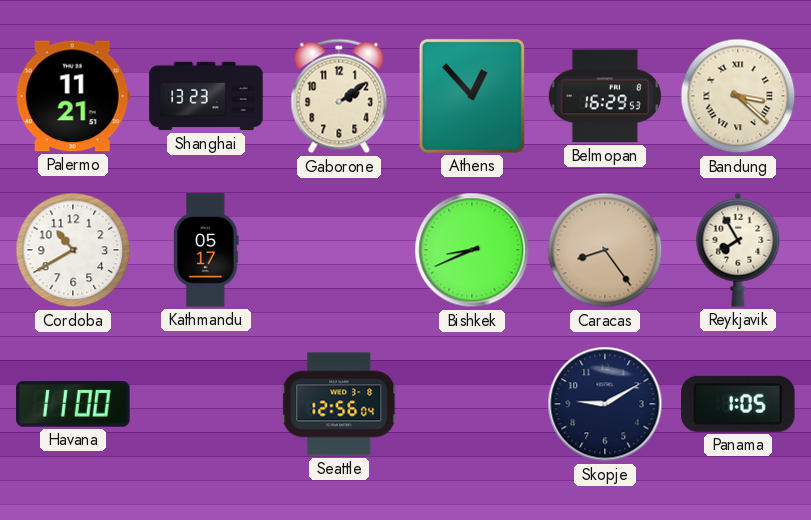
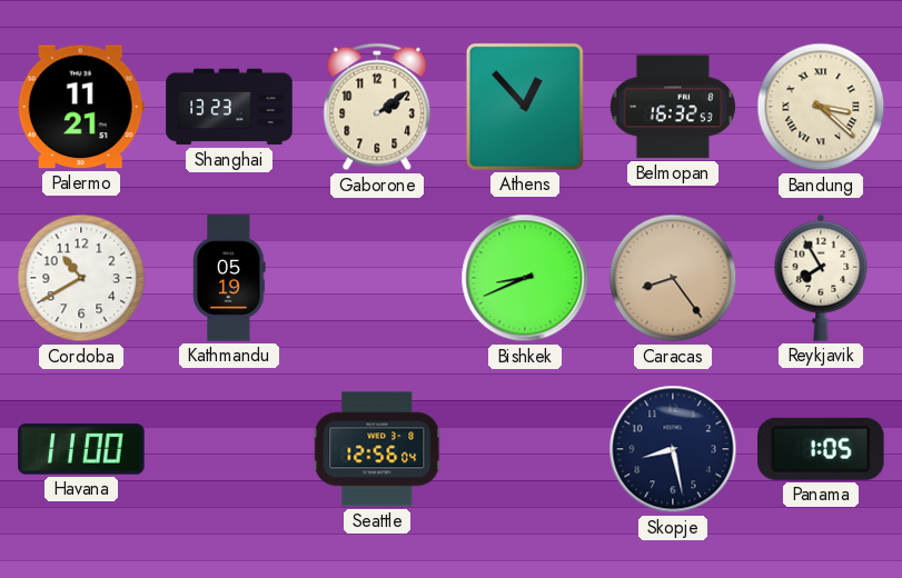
Belmopan: 16:29 -> 16:32
Kathmandu: 05:17 -> 05:19
Skopje: 9:10 -> 8:28
